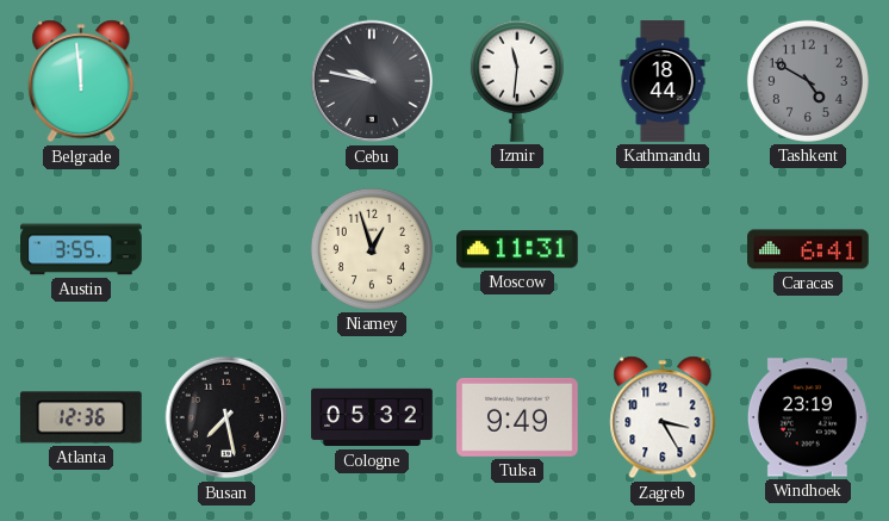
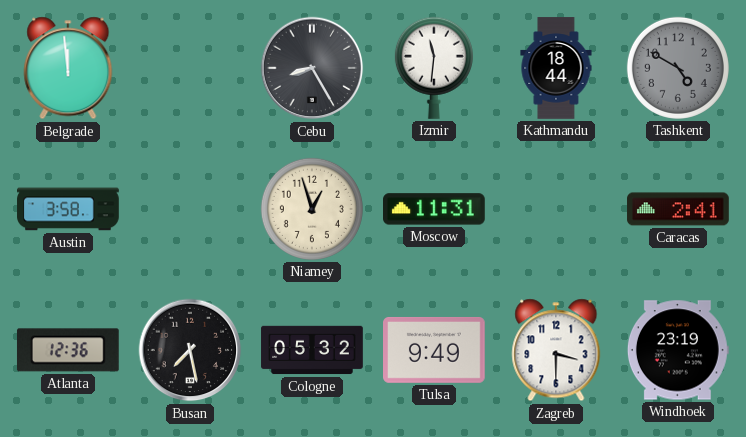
Cebu: 9:47 -> 8:25
Austin: 3:55 -> 3:58
Caracas: 6:41 -> 2:41
Zagreb: 3:25 -> 3:30
